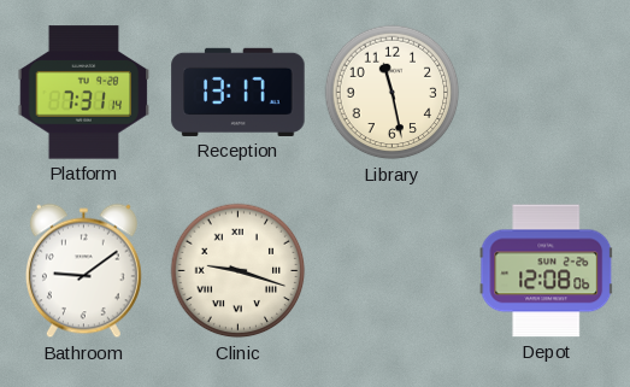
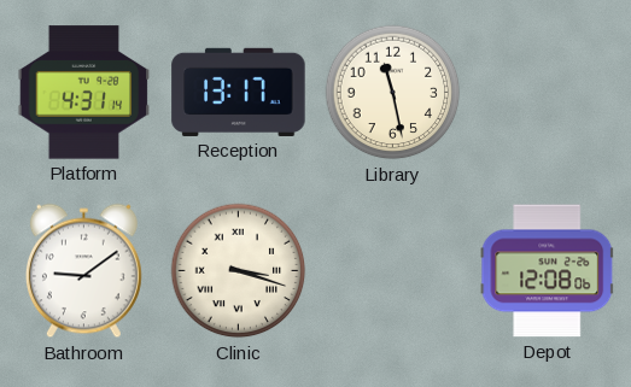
Platform: 7:31 -> 4:31
Clinic: 9:18 -> 3:18
